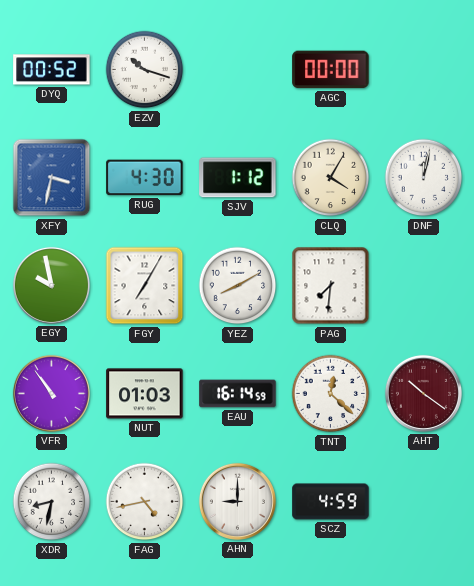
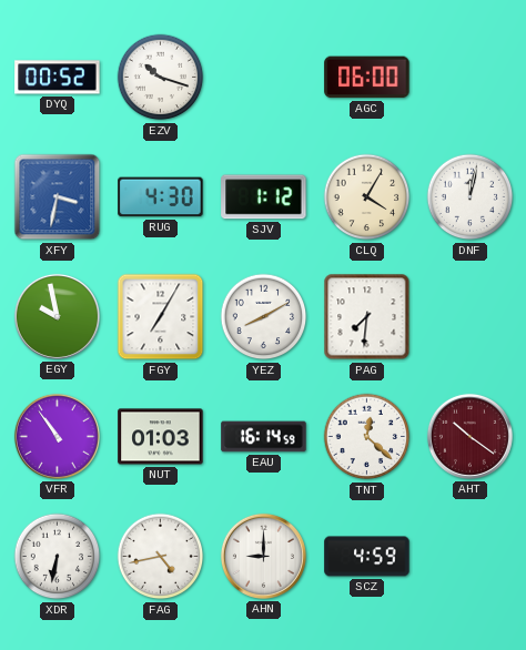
AGC: 00:00 -> 06:00
XDR: 8:32 -> 6:32
